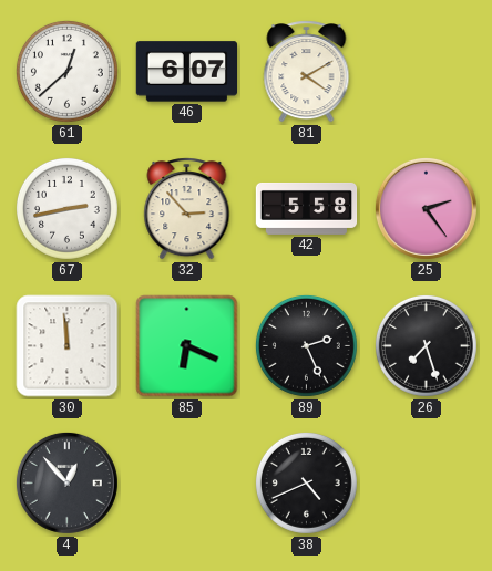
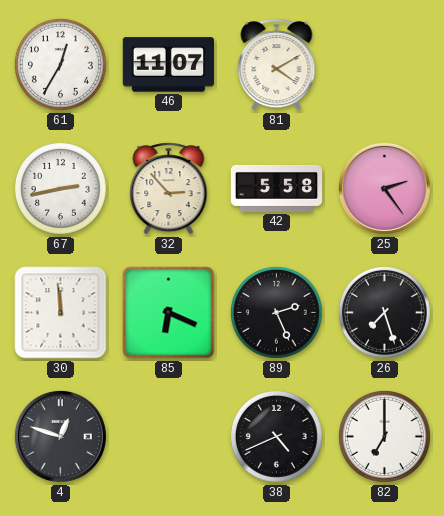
61: 12:38 -> 12:35
46: 6:07 -> 11:07
4: 12:53 -> 12:48
82: none -> 7:00
